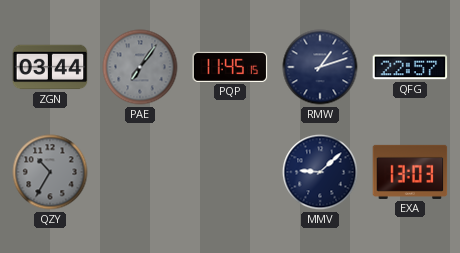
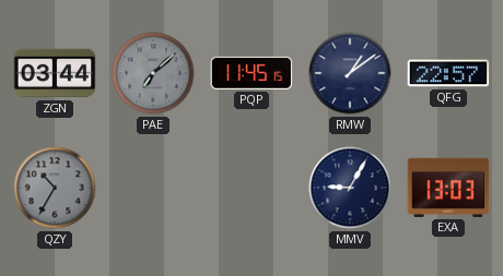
PAE: 7:06 -> 7:08
RMW: 1:12 -> 1:09
MMV: 9:08 -> 9:05
